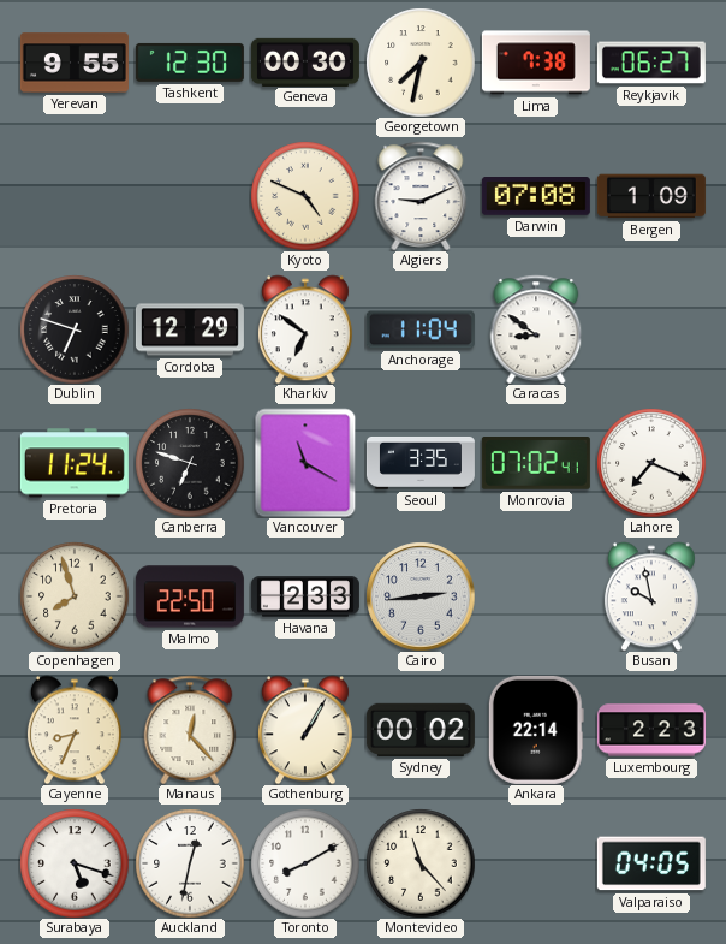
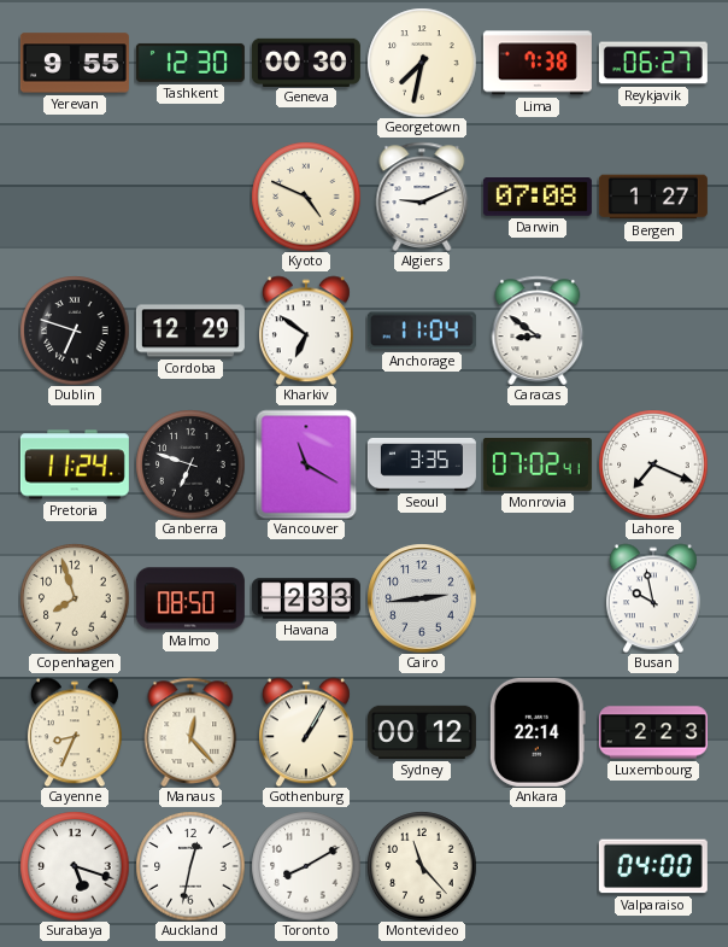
Bergen: 1:09 -> 1:27
Malmo: 22:50 -> 08:50
Sydney: 00:02 -> 00:12
Valparaiso: 04:05 -> 04:00
